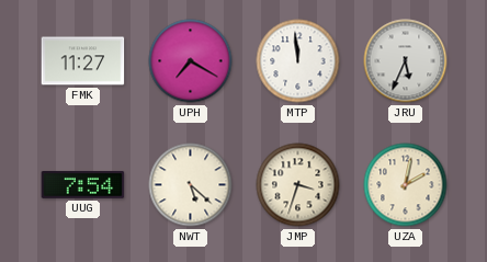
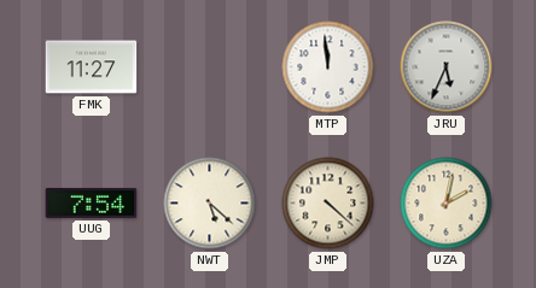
UPH: 7:20 -> none
JMP: 3:33 -> 4:22
